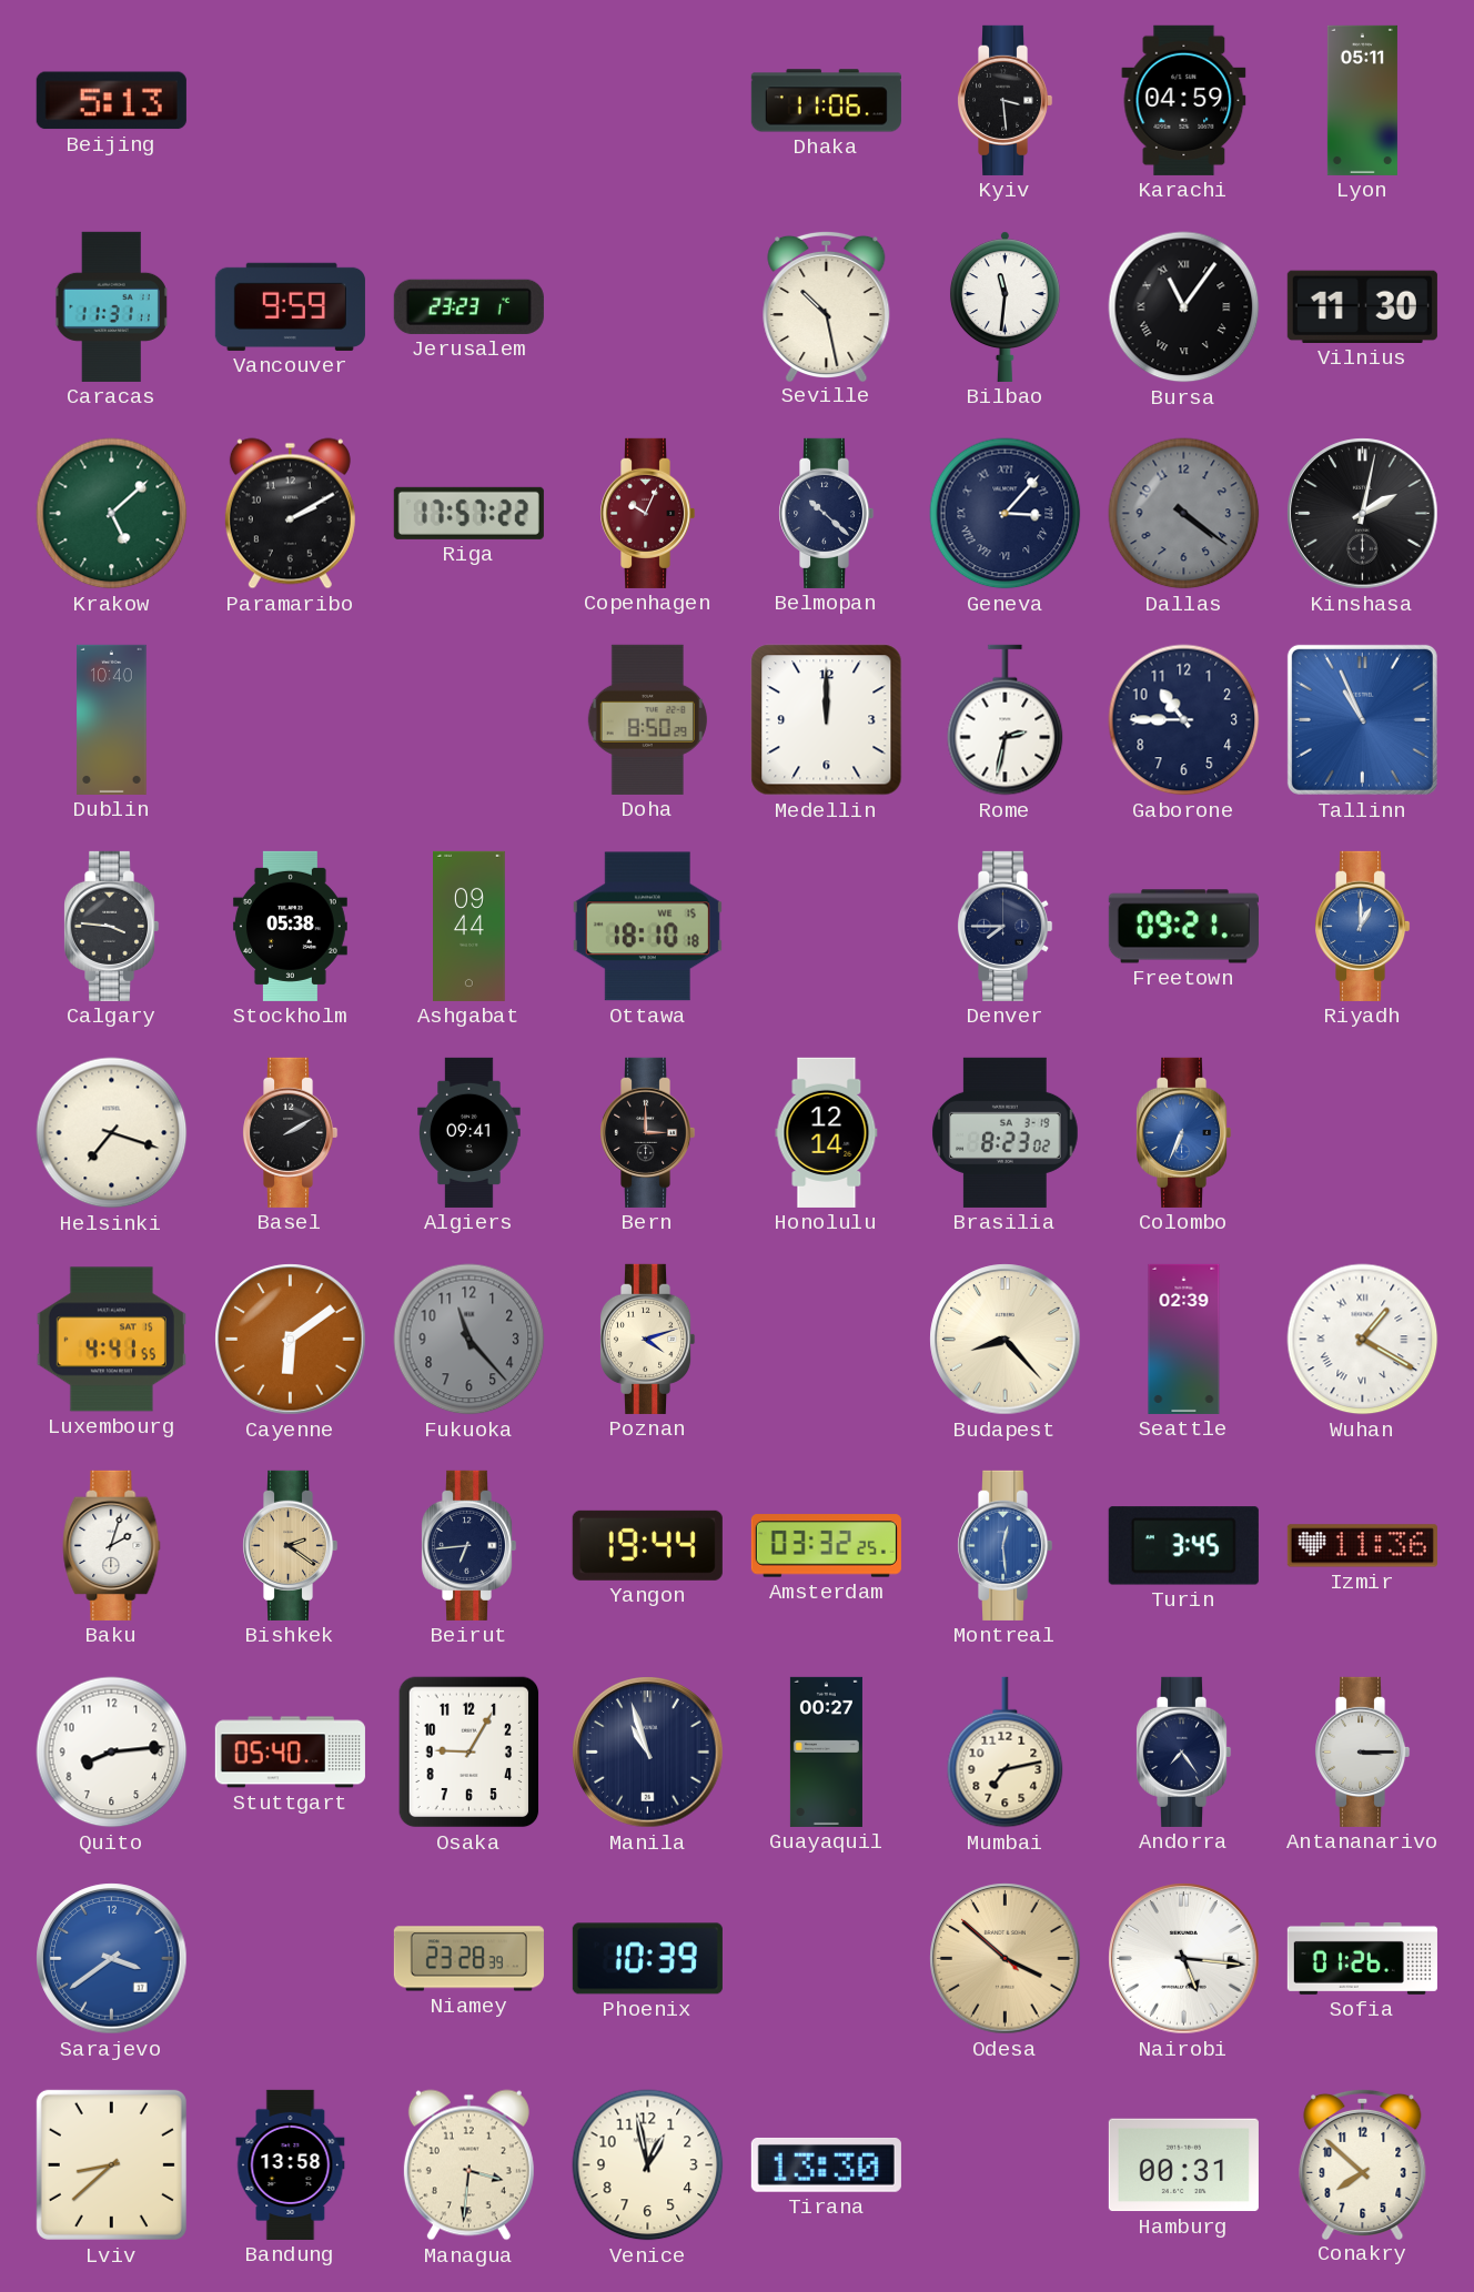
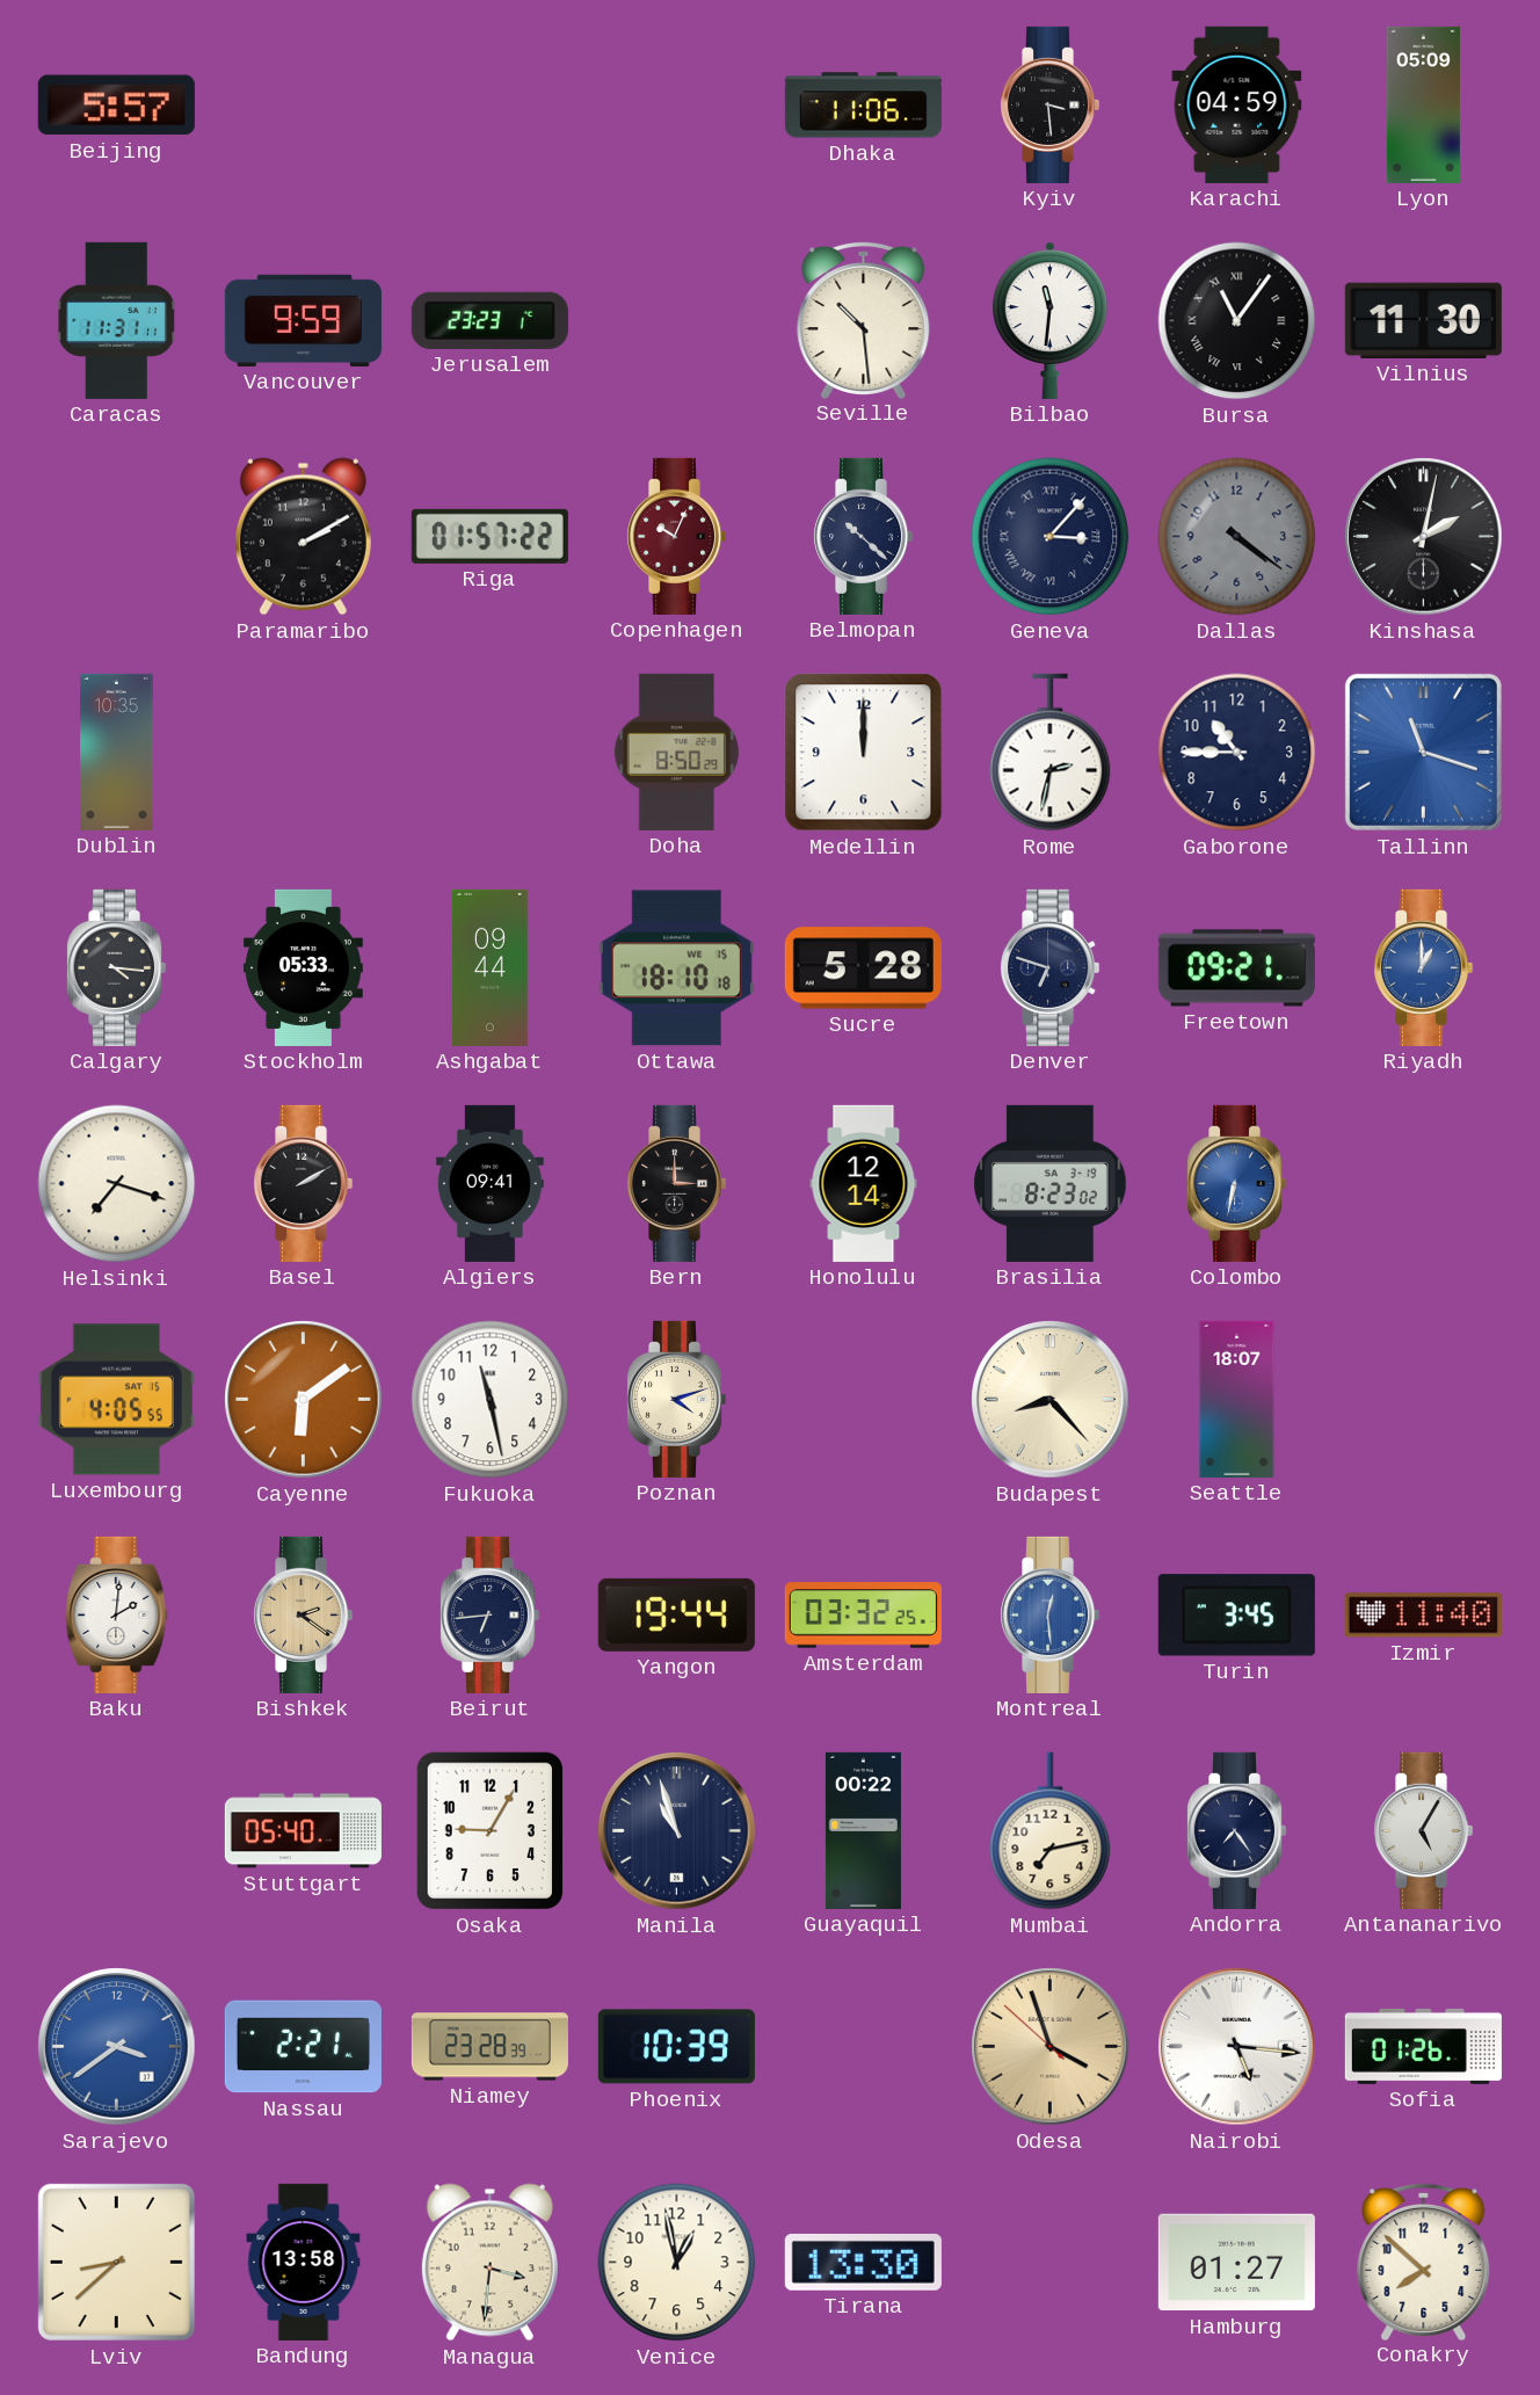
Beijing: 5:13 -> 5:57
Lyon: 05:11 -> 05:09
Seville: 10:28 -> 10:29
Krakow: 5:08 -> none
Riga: 17:57 -> 01:57
Dublin: 10:40 -> 10:35
Tallinn: 10:56 -> 11:18
Calgary: 3:46 -> 4:16
Stockholm: 05:38 -> 05:33
Sucre: none -> 5:28
Denver: 7:45 -> 6:48
Colombo: 6:34 -> 6:32
Luxembourg: 4:41 -> 4:05
Fukuoka: 11:23 -> 11:28
Fukuoka dial: grey -> white
Seattle: 02:39 -> 18:07
Wuhan: 1:20 -> none
Baku: 2:03 -> 2:01
Izmir: 11:36 -> 11:40
Quito: 8:14 -> none
Guayaquil: 00:27 -> 00:22
Antananarivo: 3:15 -> 5:05
Nassau: none -> 2:21
Odesa: 3:51 -> 3:56
Hamburg: 00:31 -> 01:27
